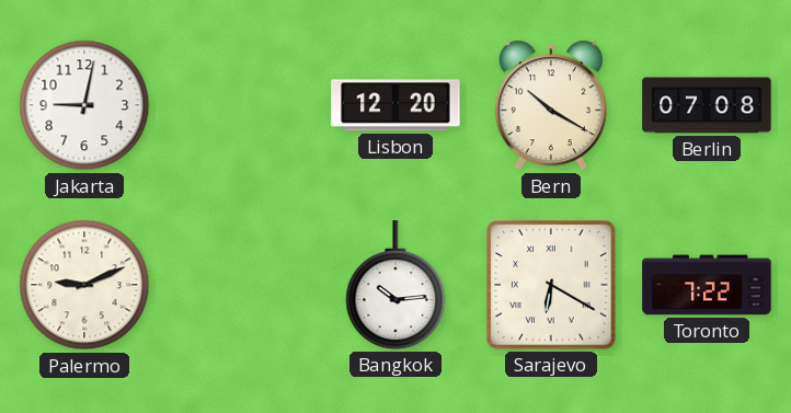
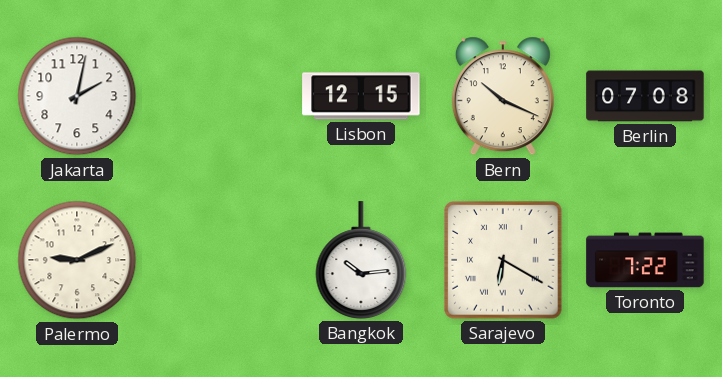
Jakarta: 9:02 -> 2:02
Lisbon: 12:20 -> 12:15
Bern: 10:20 -> 10:19
